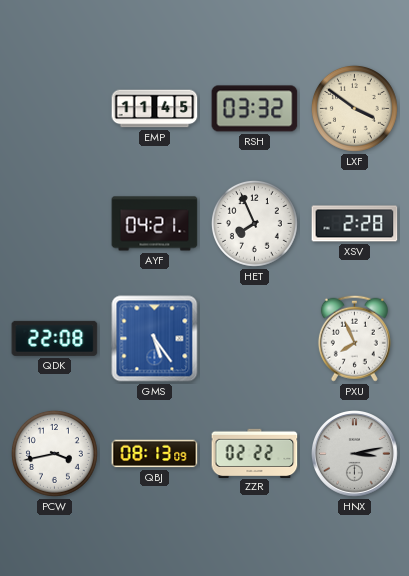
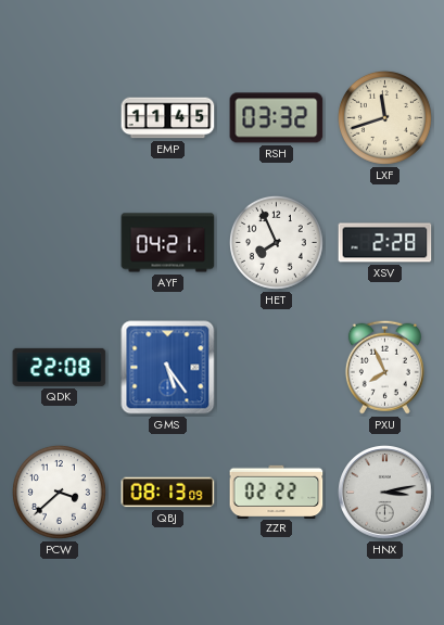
LXF: 3:51 -> 11:42
PCW: 3:43 -> 3:38
